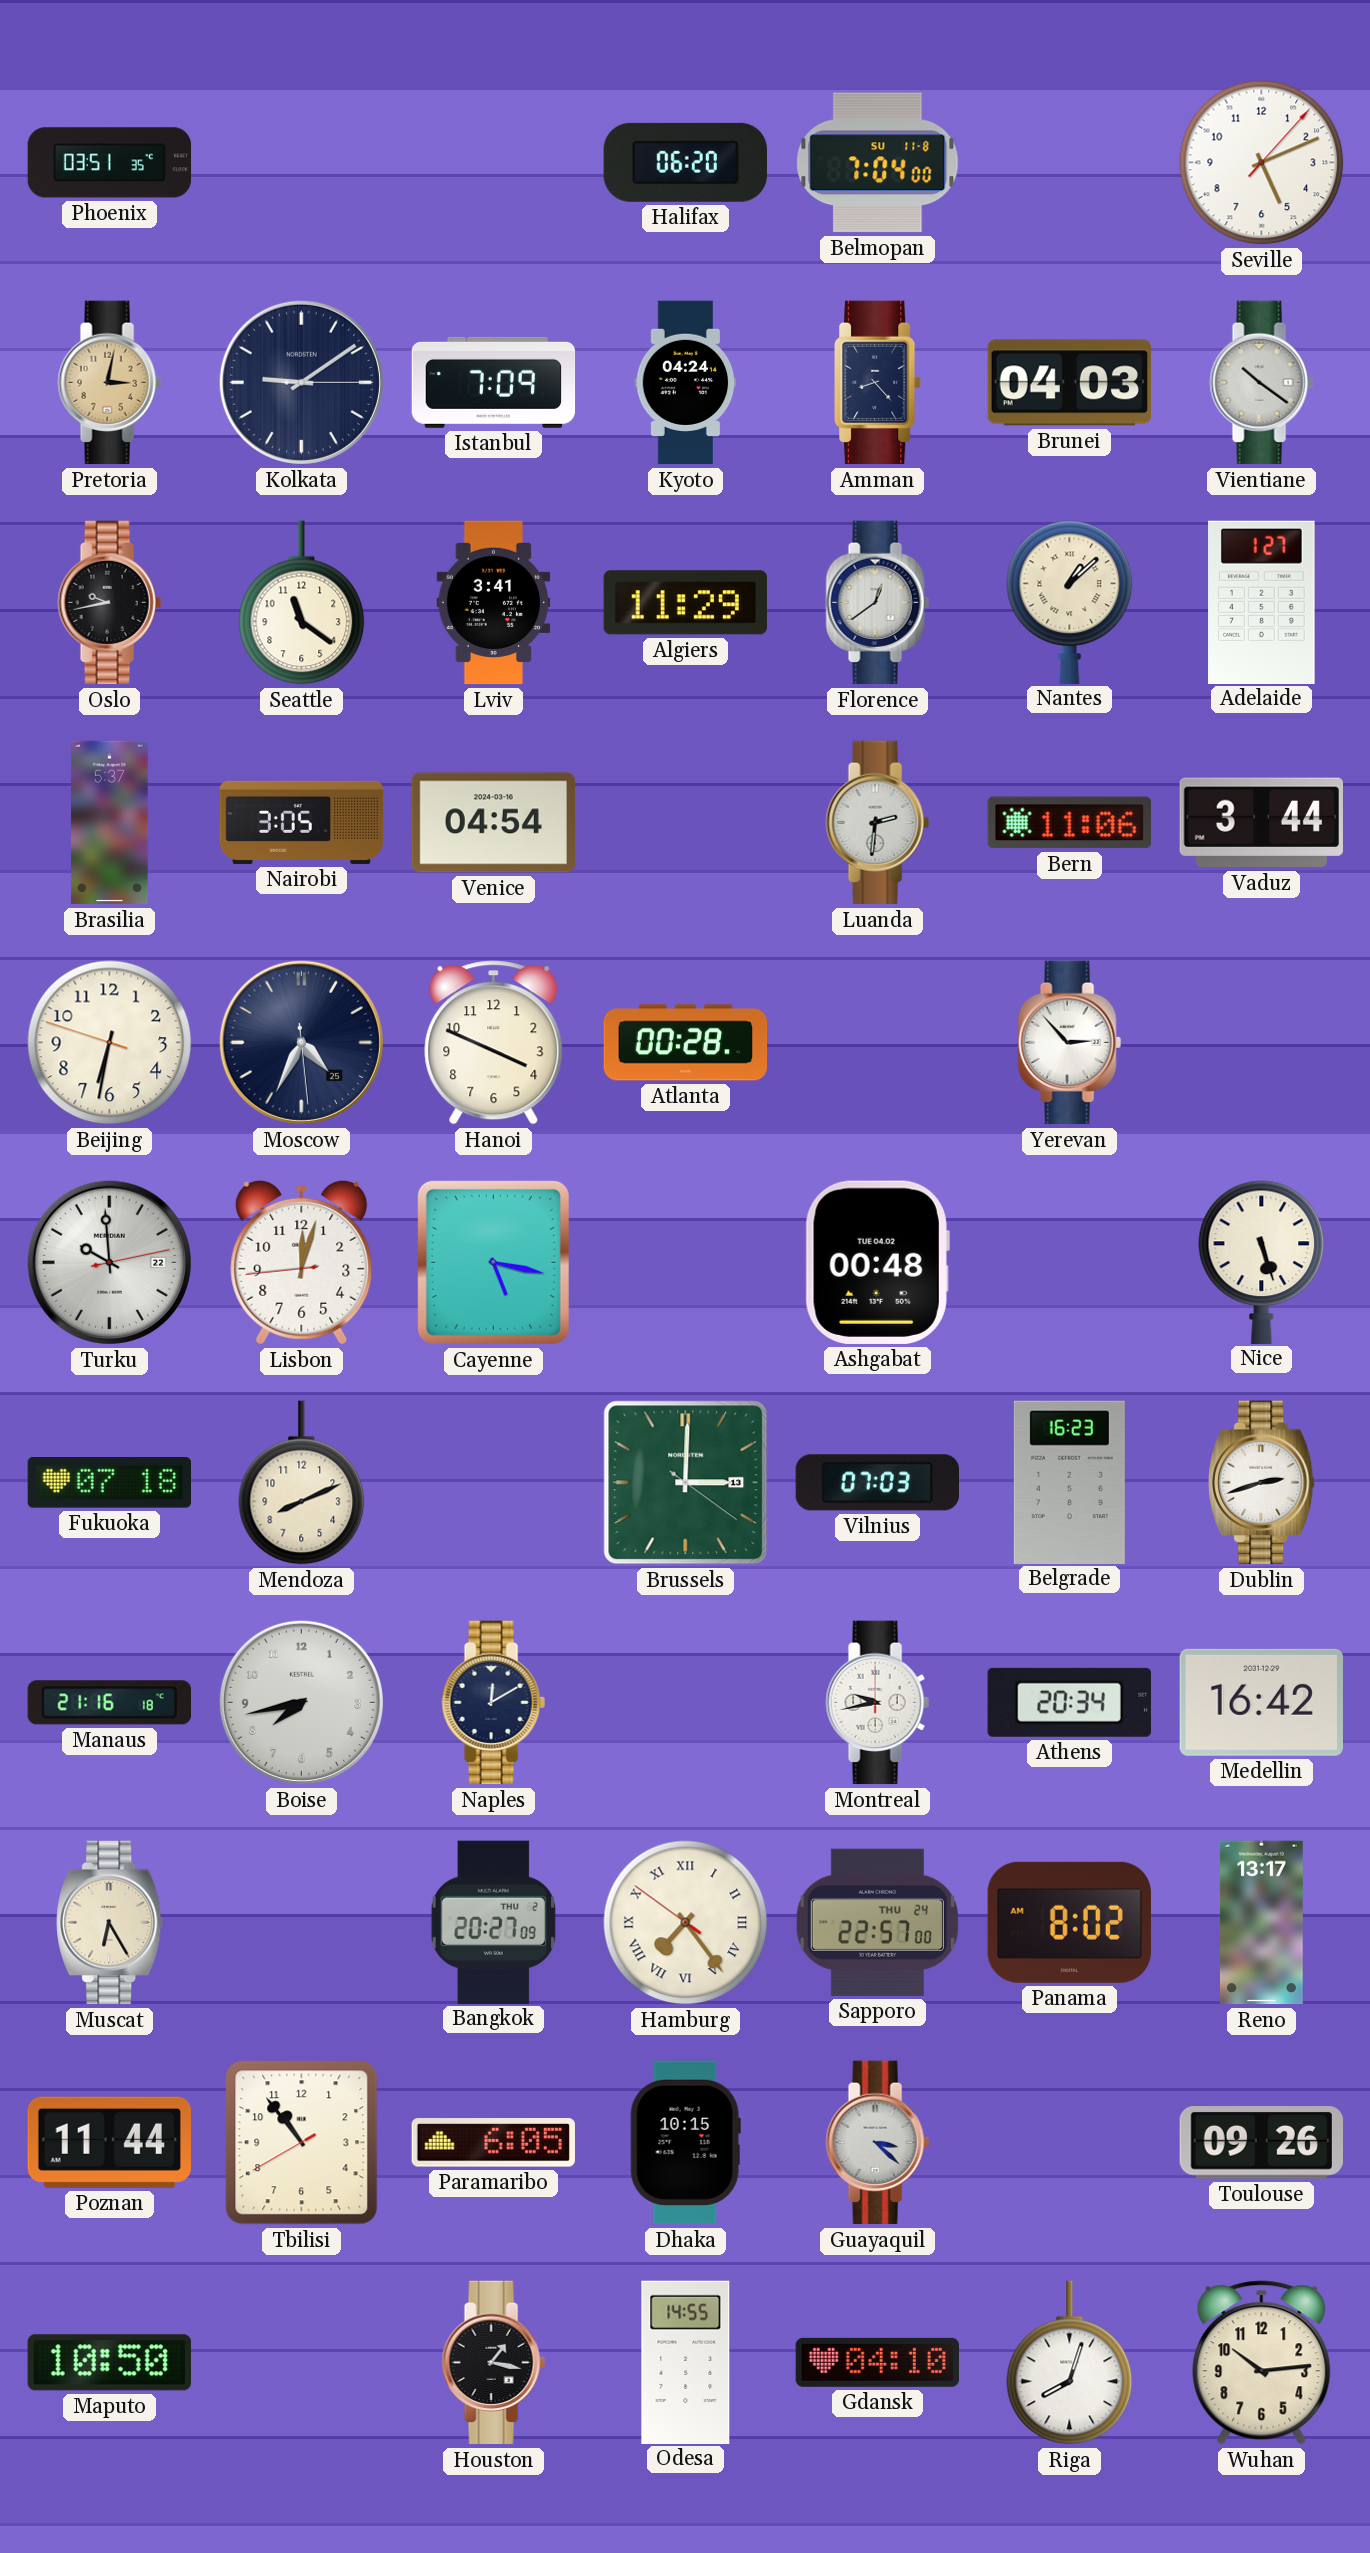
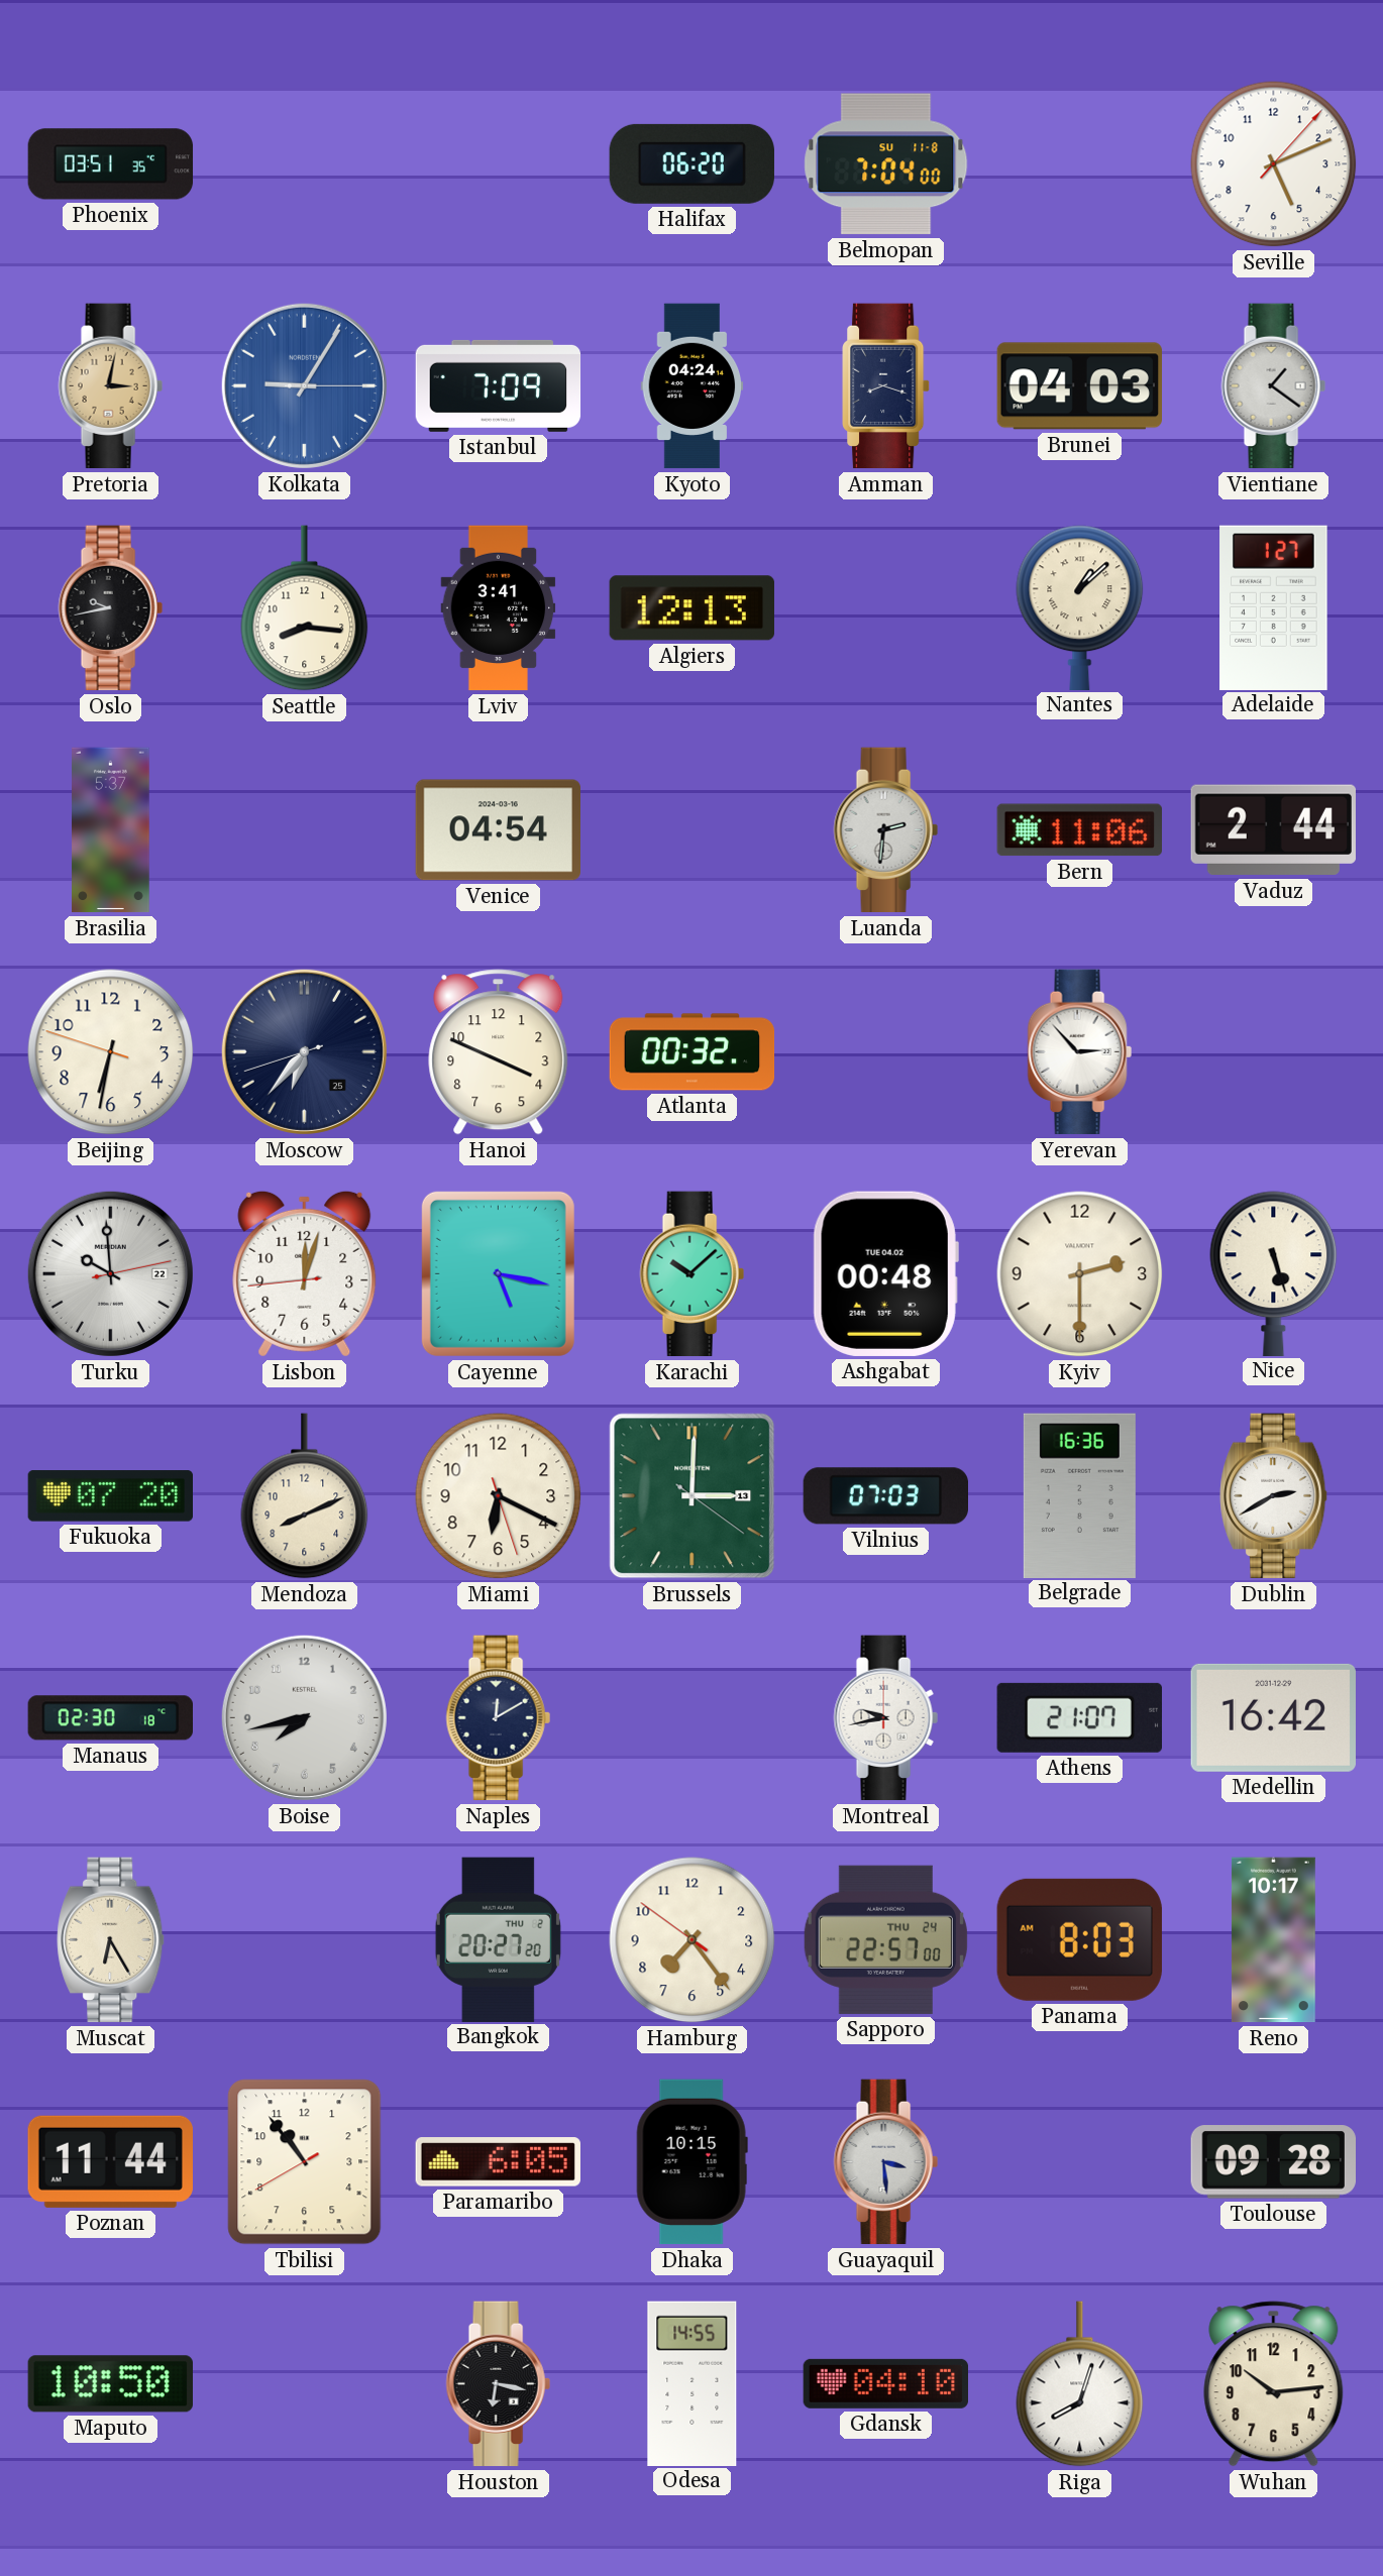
Kolkata: 9:09 -> 9:05
Kolkata dial: navy -> blue
Amman: 8:23 -> 8:18
Vientiane: 10:21 -> 1:21
Seattle: 11:21 -> 8:16
Algiers: 11:29 -> 12:13
Florence: 12:39 -> none
Nairobi: 3:05 -> none
Vaduz: 3:44 -> 2:44
Moscow: 4:34 -> 6:36
Atlanta: 00:28 -> 00:32
Karachi: none -> 10:08
Kyiv: none -> 2:30
Fukuoka: 07:18 -> 07:20
Miami: none -> 6:19
Belgrade: 16:23 -> 16:36
Dublin: 2:42 -> 2:40
Manaus: 21:16 -> 02:30
Athens: 20:34 -> 21:07
Bangkok: 20:27:09 -> 20:27:20
Hamburg numerals: Roman -> Arabic
Panama: 8:02 -> 8:03
Reno: 13:17 -> 10:17
Guayaquil: 3:22 -> 3:29
Toulouse: 09:26 -> 09:28
Houston: 1:17 -> 6:17
